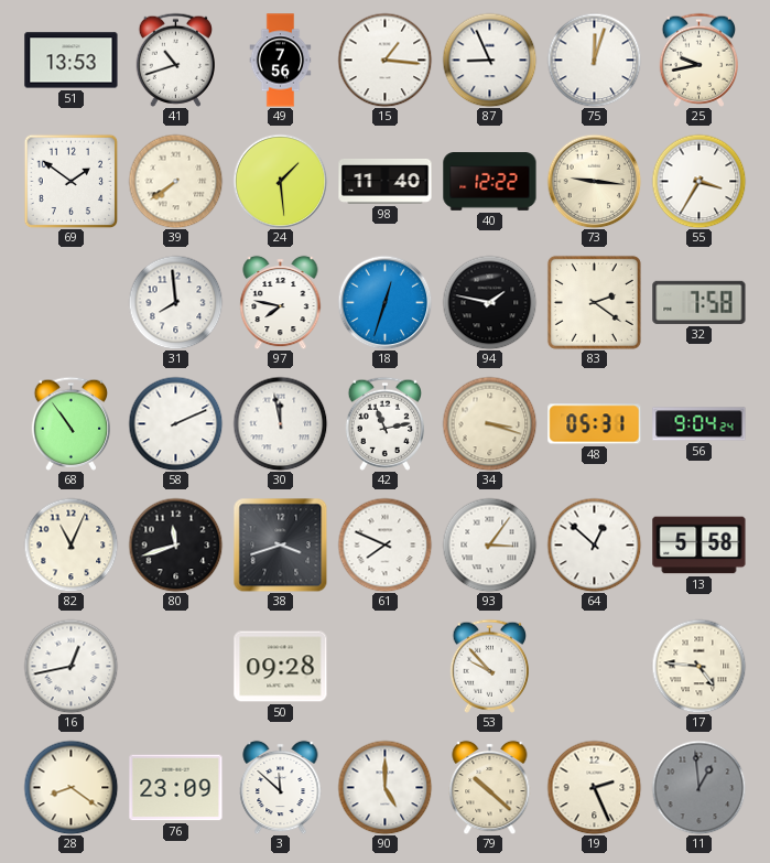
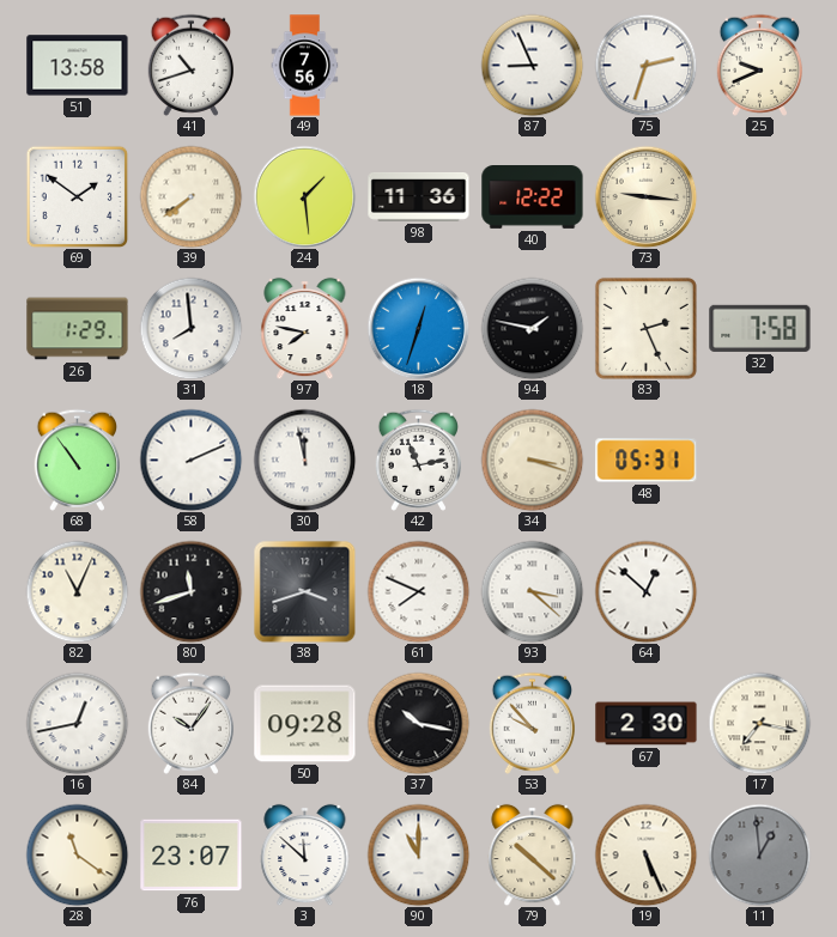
51: 13:53 -> 13:58
15: 1:16 -> none
75: 12:03 -> 2:33
25: 9:43 -> 9:41
98: 11:40 -> 11:36
55: 3:35 -> none
26: none -> 1:29
83: 2:21 -> 2:26
56: 9:04 -> none
93: 3:06 -> 3:22
13: 5:58 -> none
84: none -> 10:06
37: none -> 10:17
67: none -> 2:30
17: 4:46 -> 7:17
28: 8:21 -> 11:21
76: 23:09 -> 23:07
90: 5:00 -> 11:00
19: 2:26 -> 5:26
